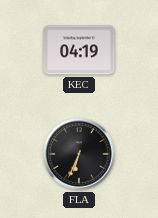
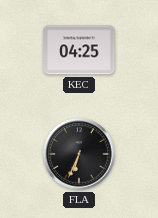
KEC: 04:19 -> 04:25
